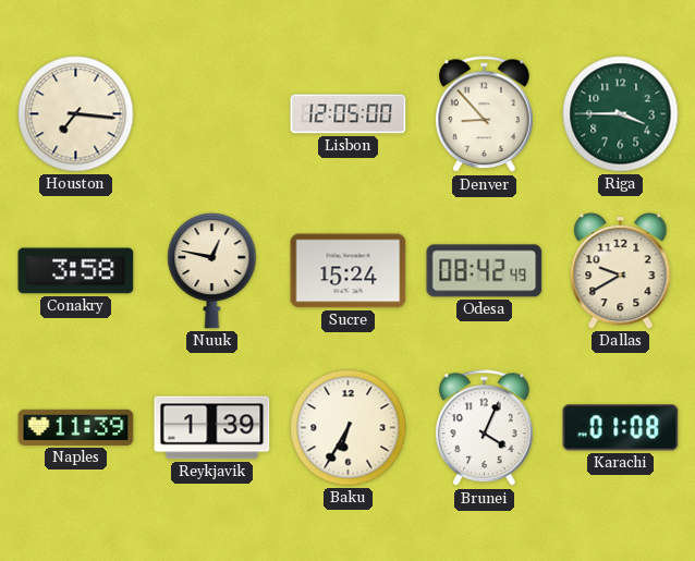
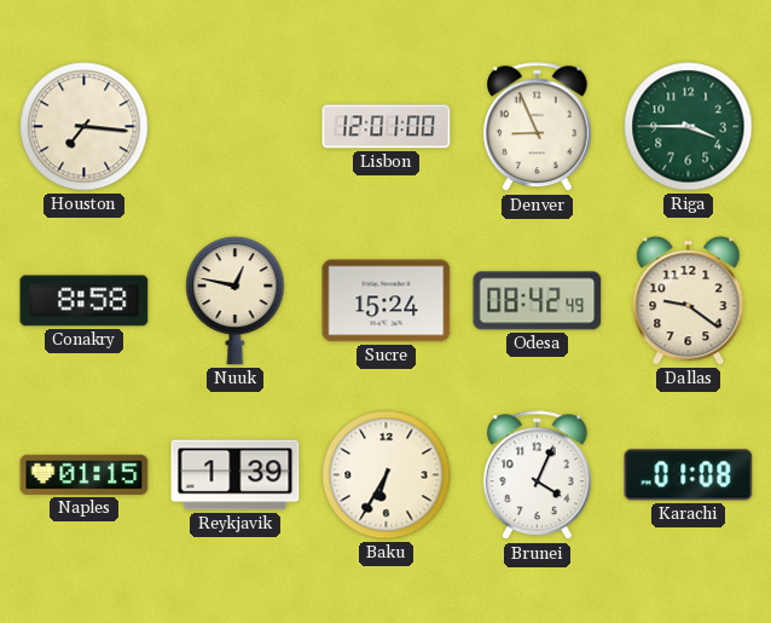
Lisbon: 12:05 -> 12:01
Denver: 8:53 -> 8:56
Conakry: 3:58 -> 8:58
Dallas: 9:40 -> 9:21
Naples: 11:39 -> 01:15
